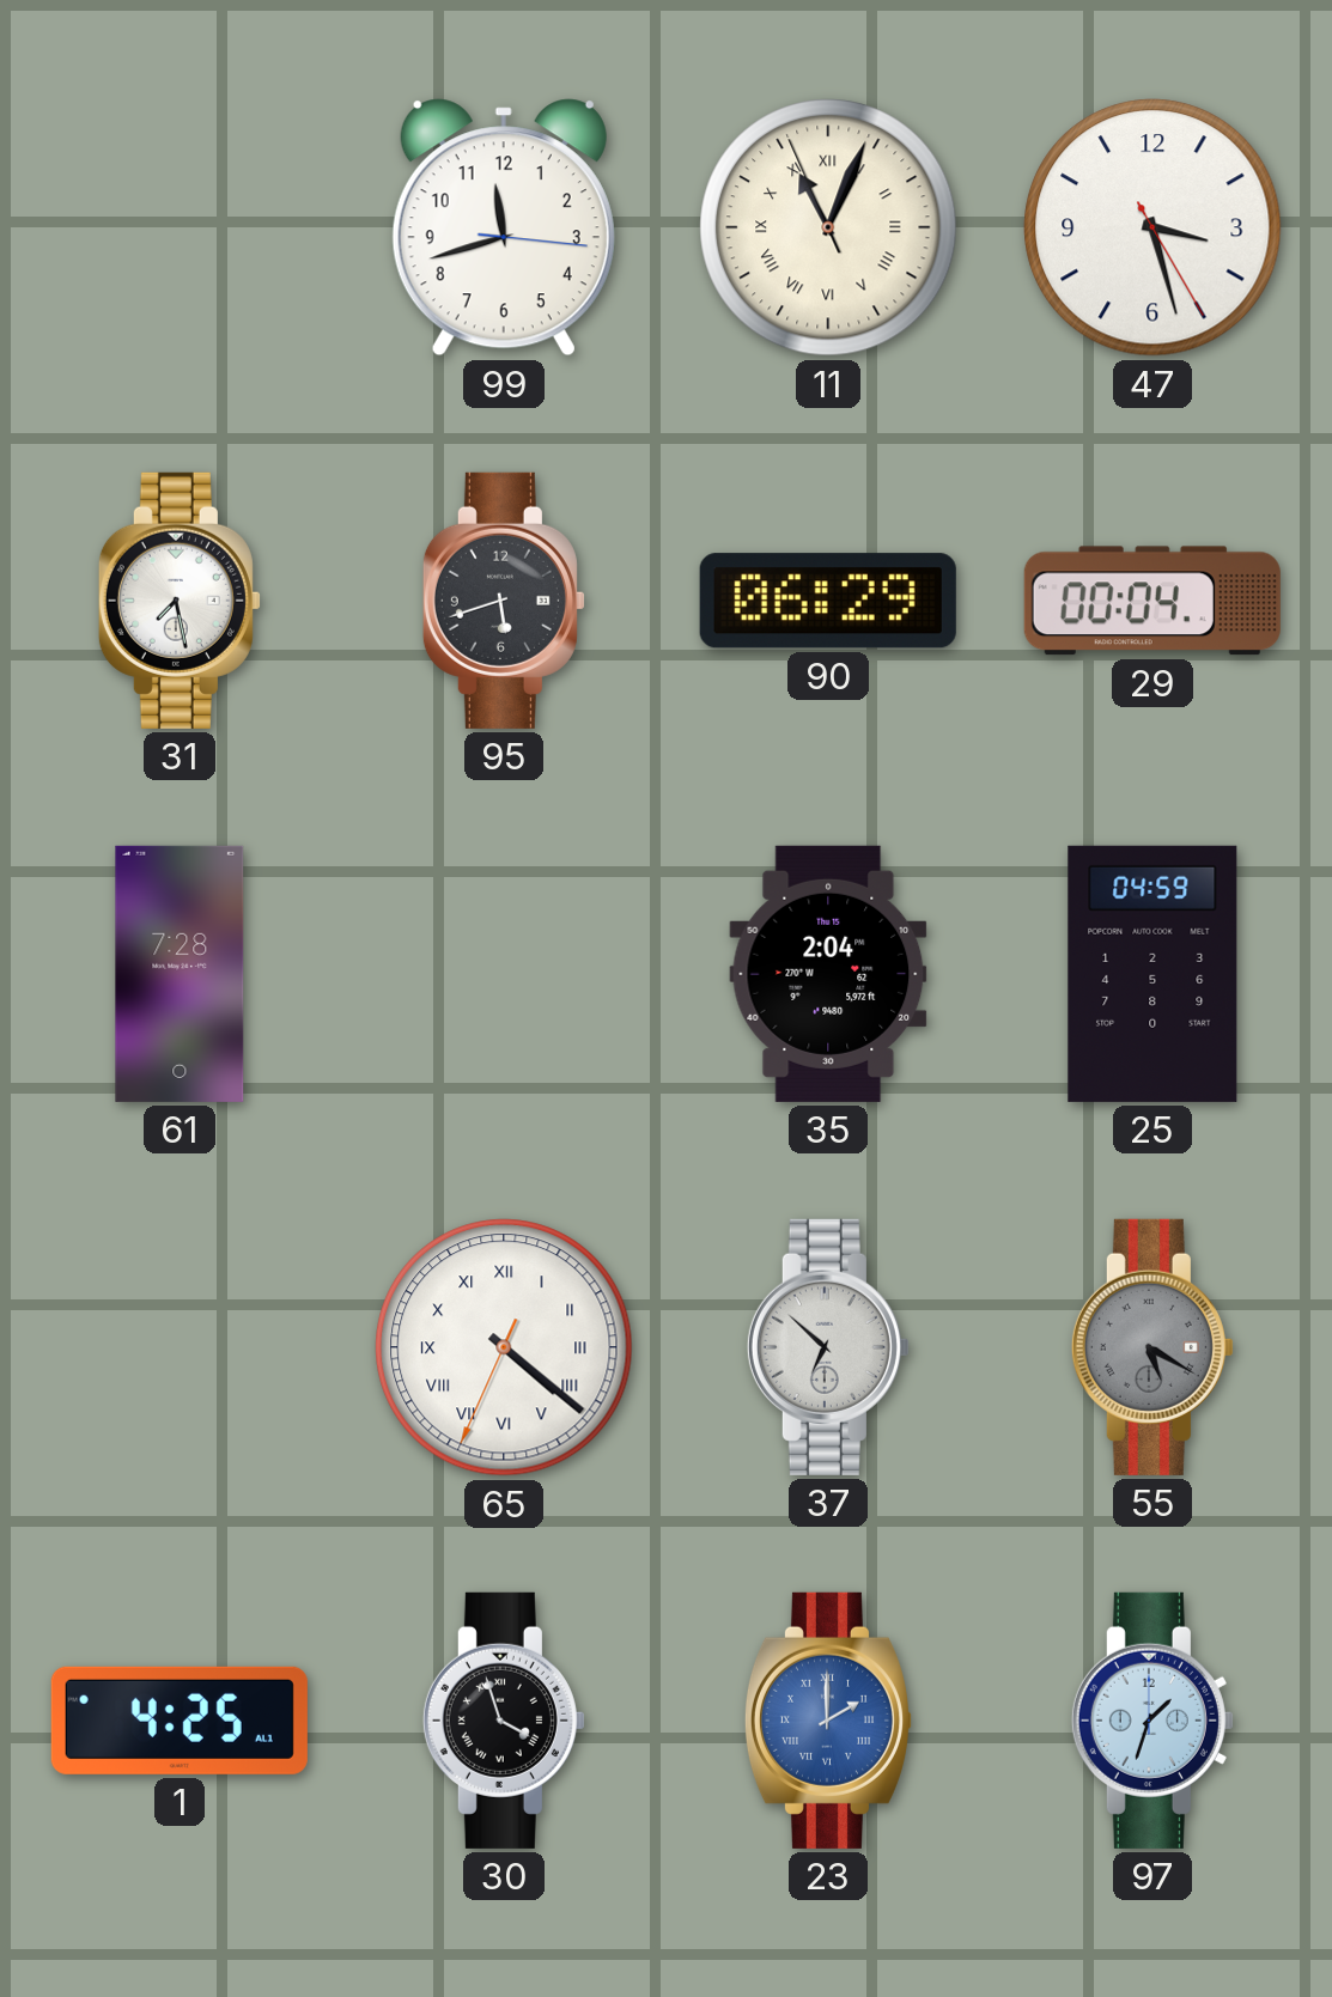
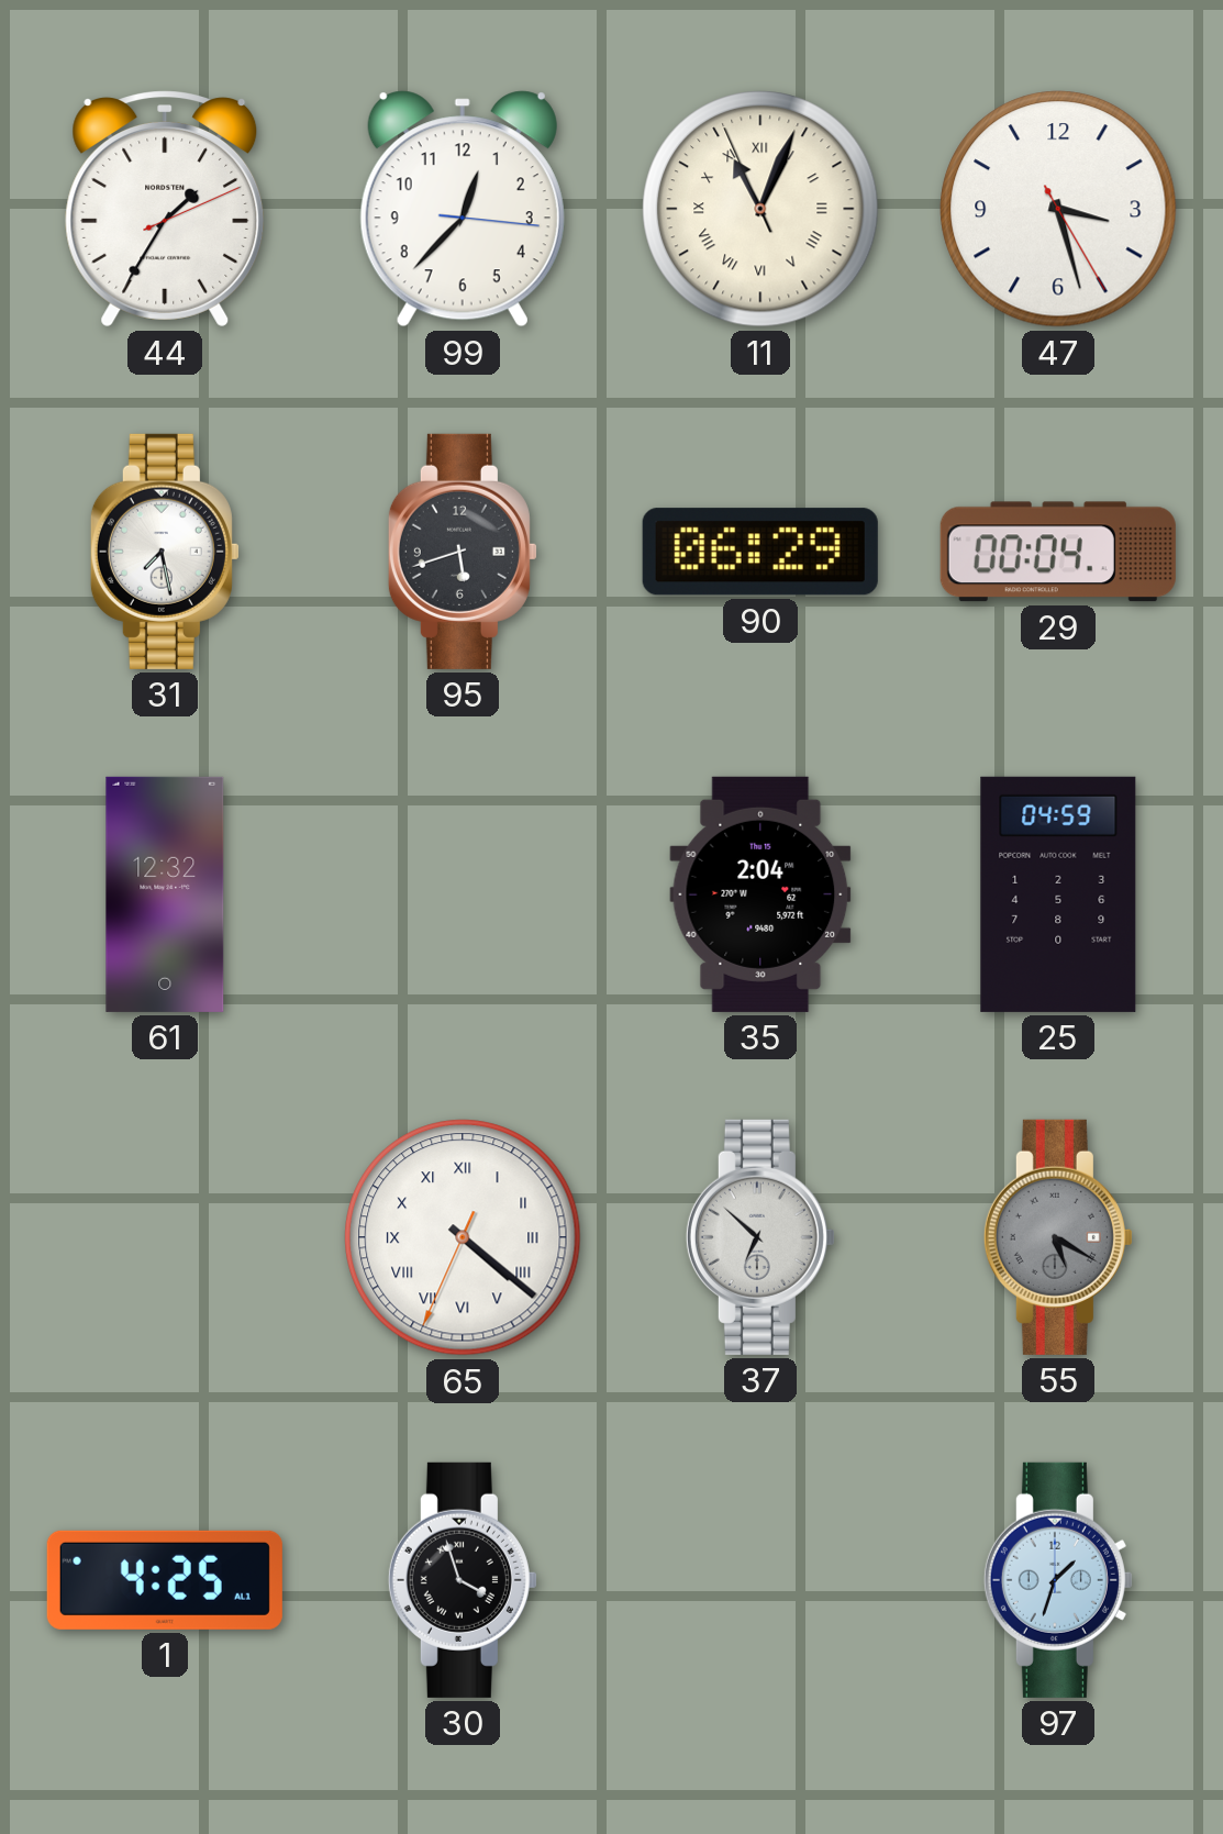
44: none -> 1:35
99: 11:42 -> 12:37
61: 7:28 -> 12:32
23: 2:00 -> none
